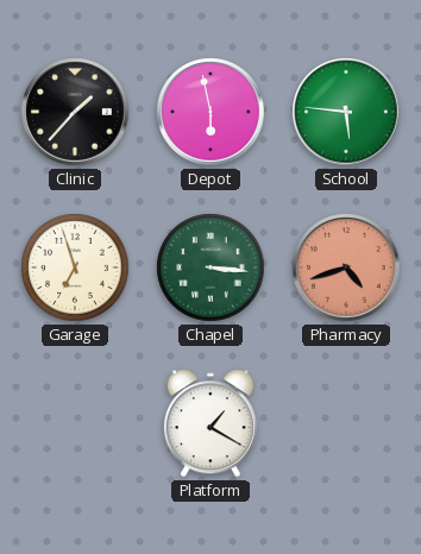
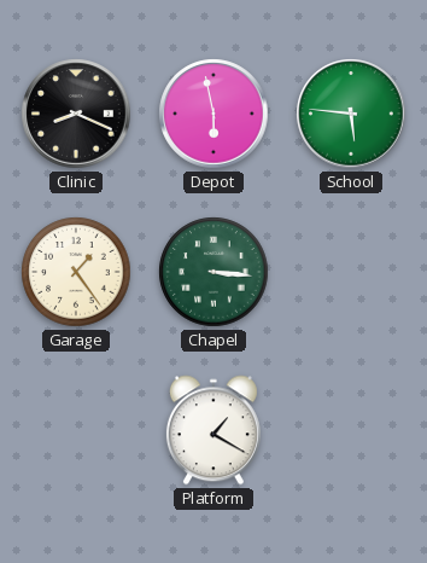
Clinic: 1:37 -> 8:19
Garage: 6:57 -> 1:24
Pharmacy: 4:42 -> none
